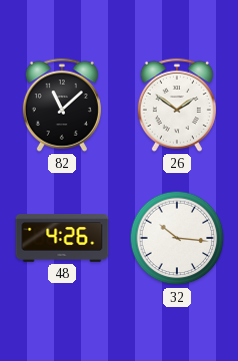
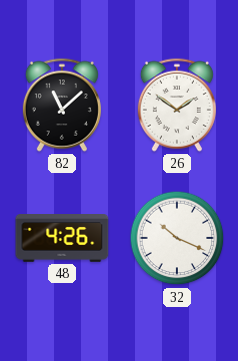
32: 10:16 -> 10:19
